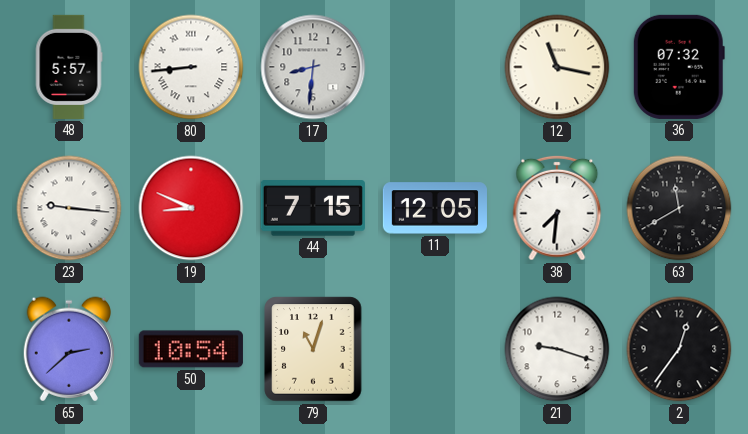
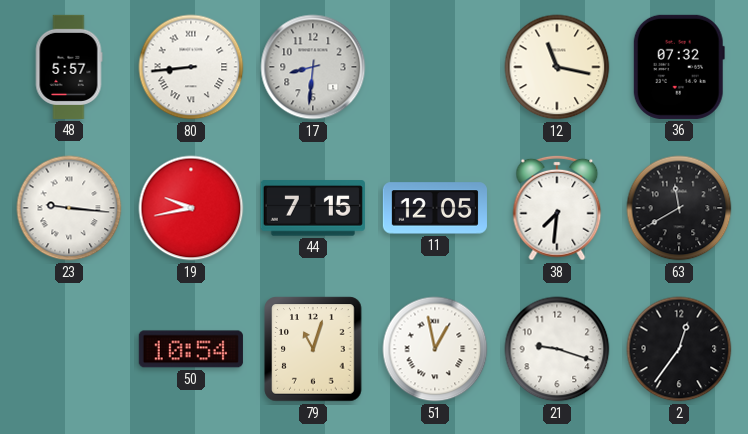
19: 8:49 -> 9:43
65: 2:38 -> none
51: none -> 12:58
